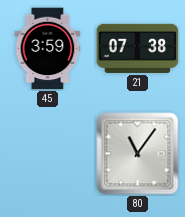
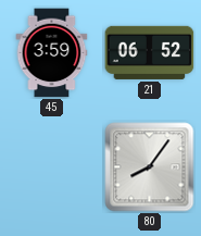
21: 07:38 -> 06:52
80: 11:06 -> 8:06
